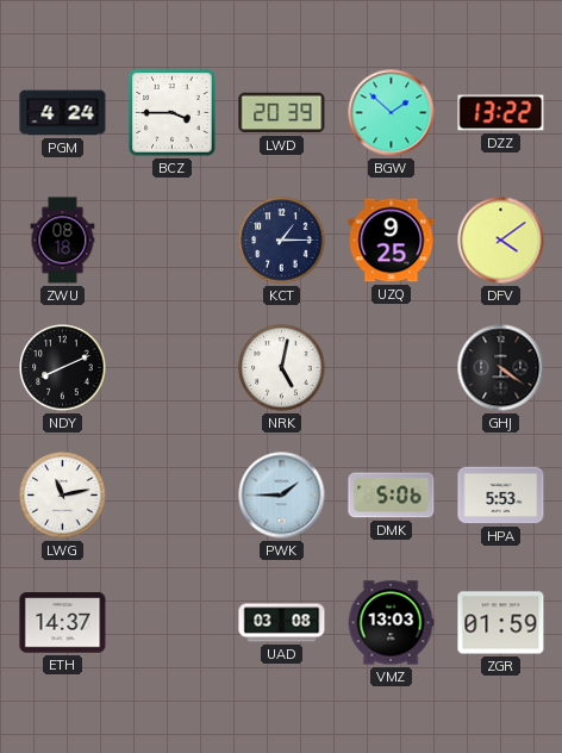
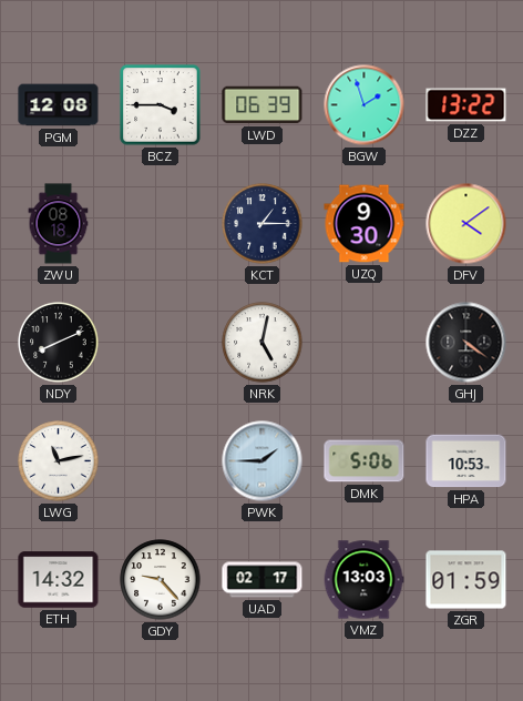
PGM: 4:24 -> 12:08
LWD: 20:39 -> 06:39
BGW: 1:52 -> 1:57
UZQ: 9:25 -> 9:30
HPA: 5:53 -> 10:53
ETH: 14:37 -> 14:32
GDY: none -> 9:23
UAD: 03:08 -> 02:17
